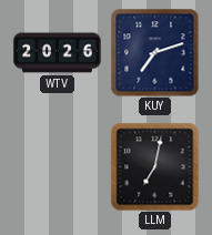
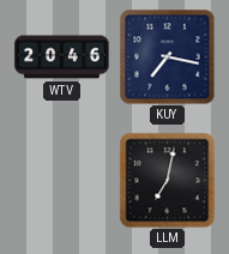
WTV: 20:26 -> 20:46
KUY: 7:12 -> 7:17
